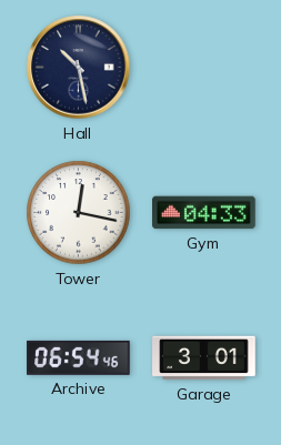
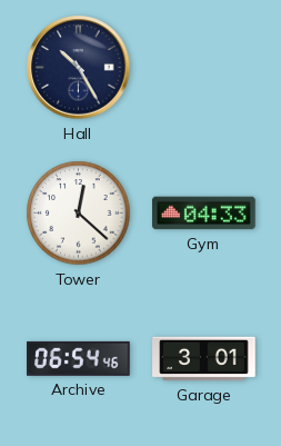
Hall: 10:28 -> 10:25
Tower: 12:17 -> 12:22
